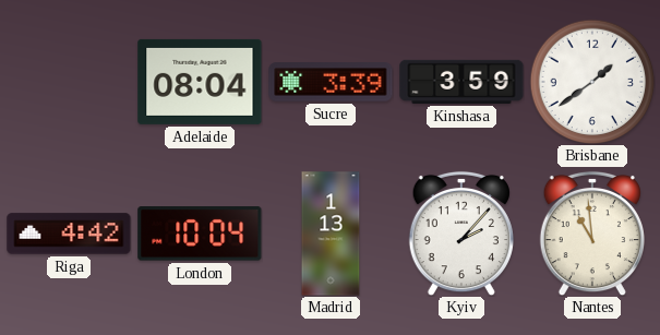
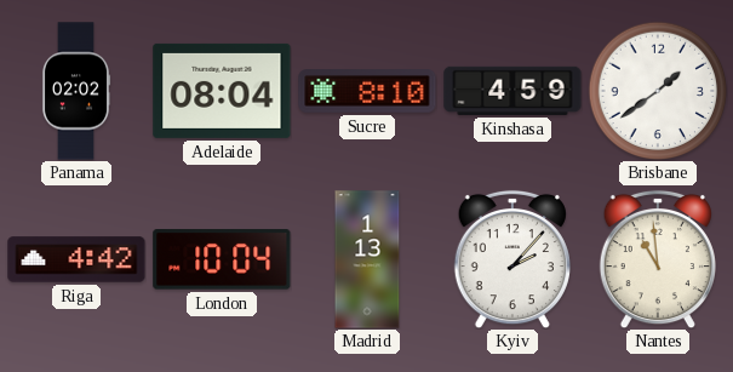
Panama: none -> 02:02
Sucre: 3:39 -> 8:10
Kinshasa: 3:59 -> 4:59
